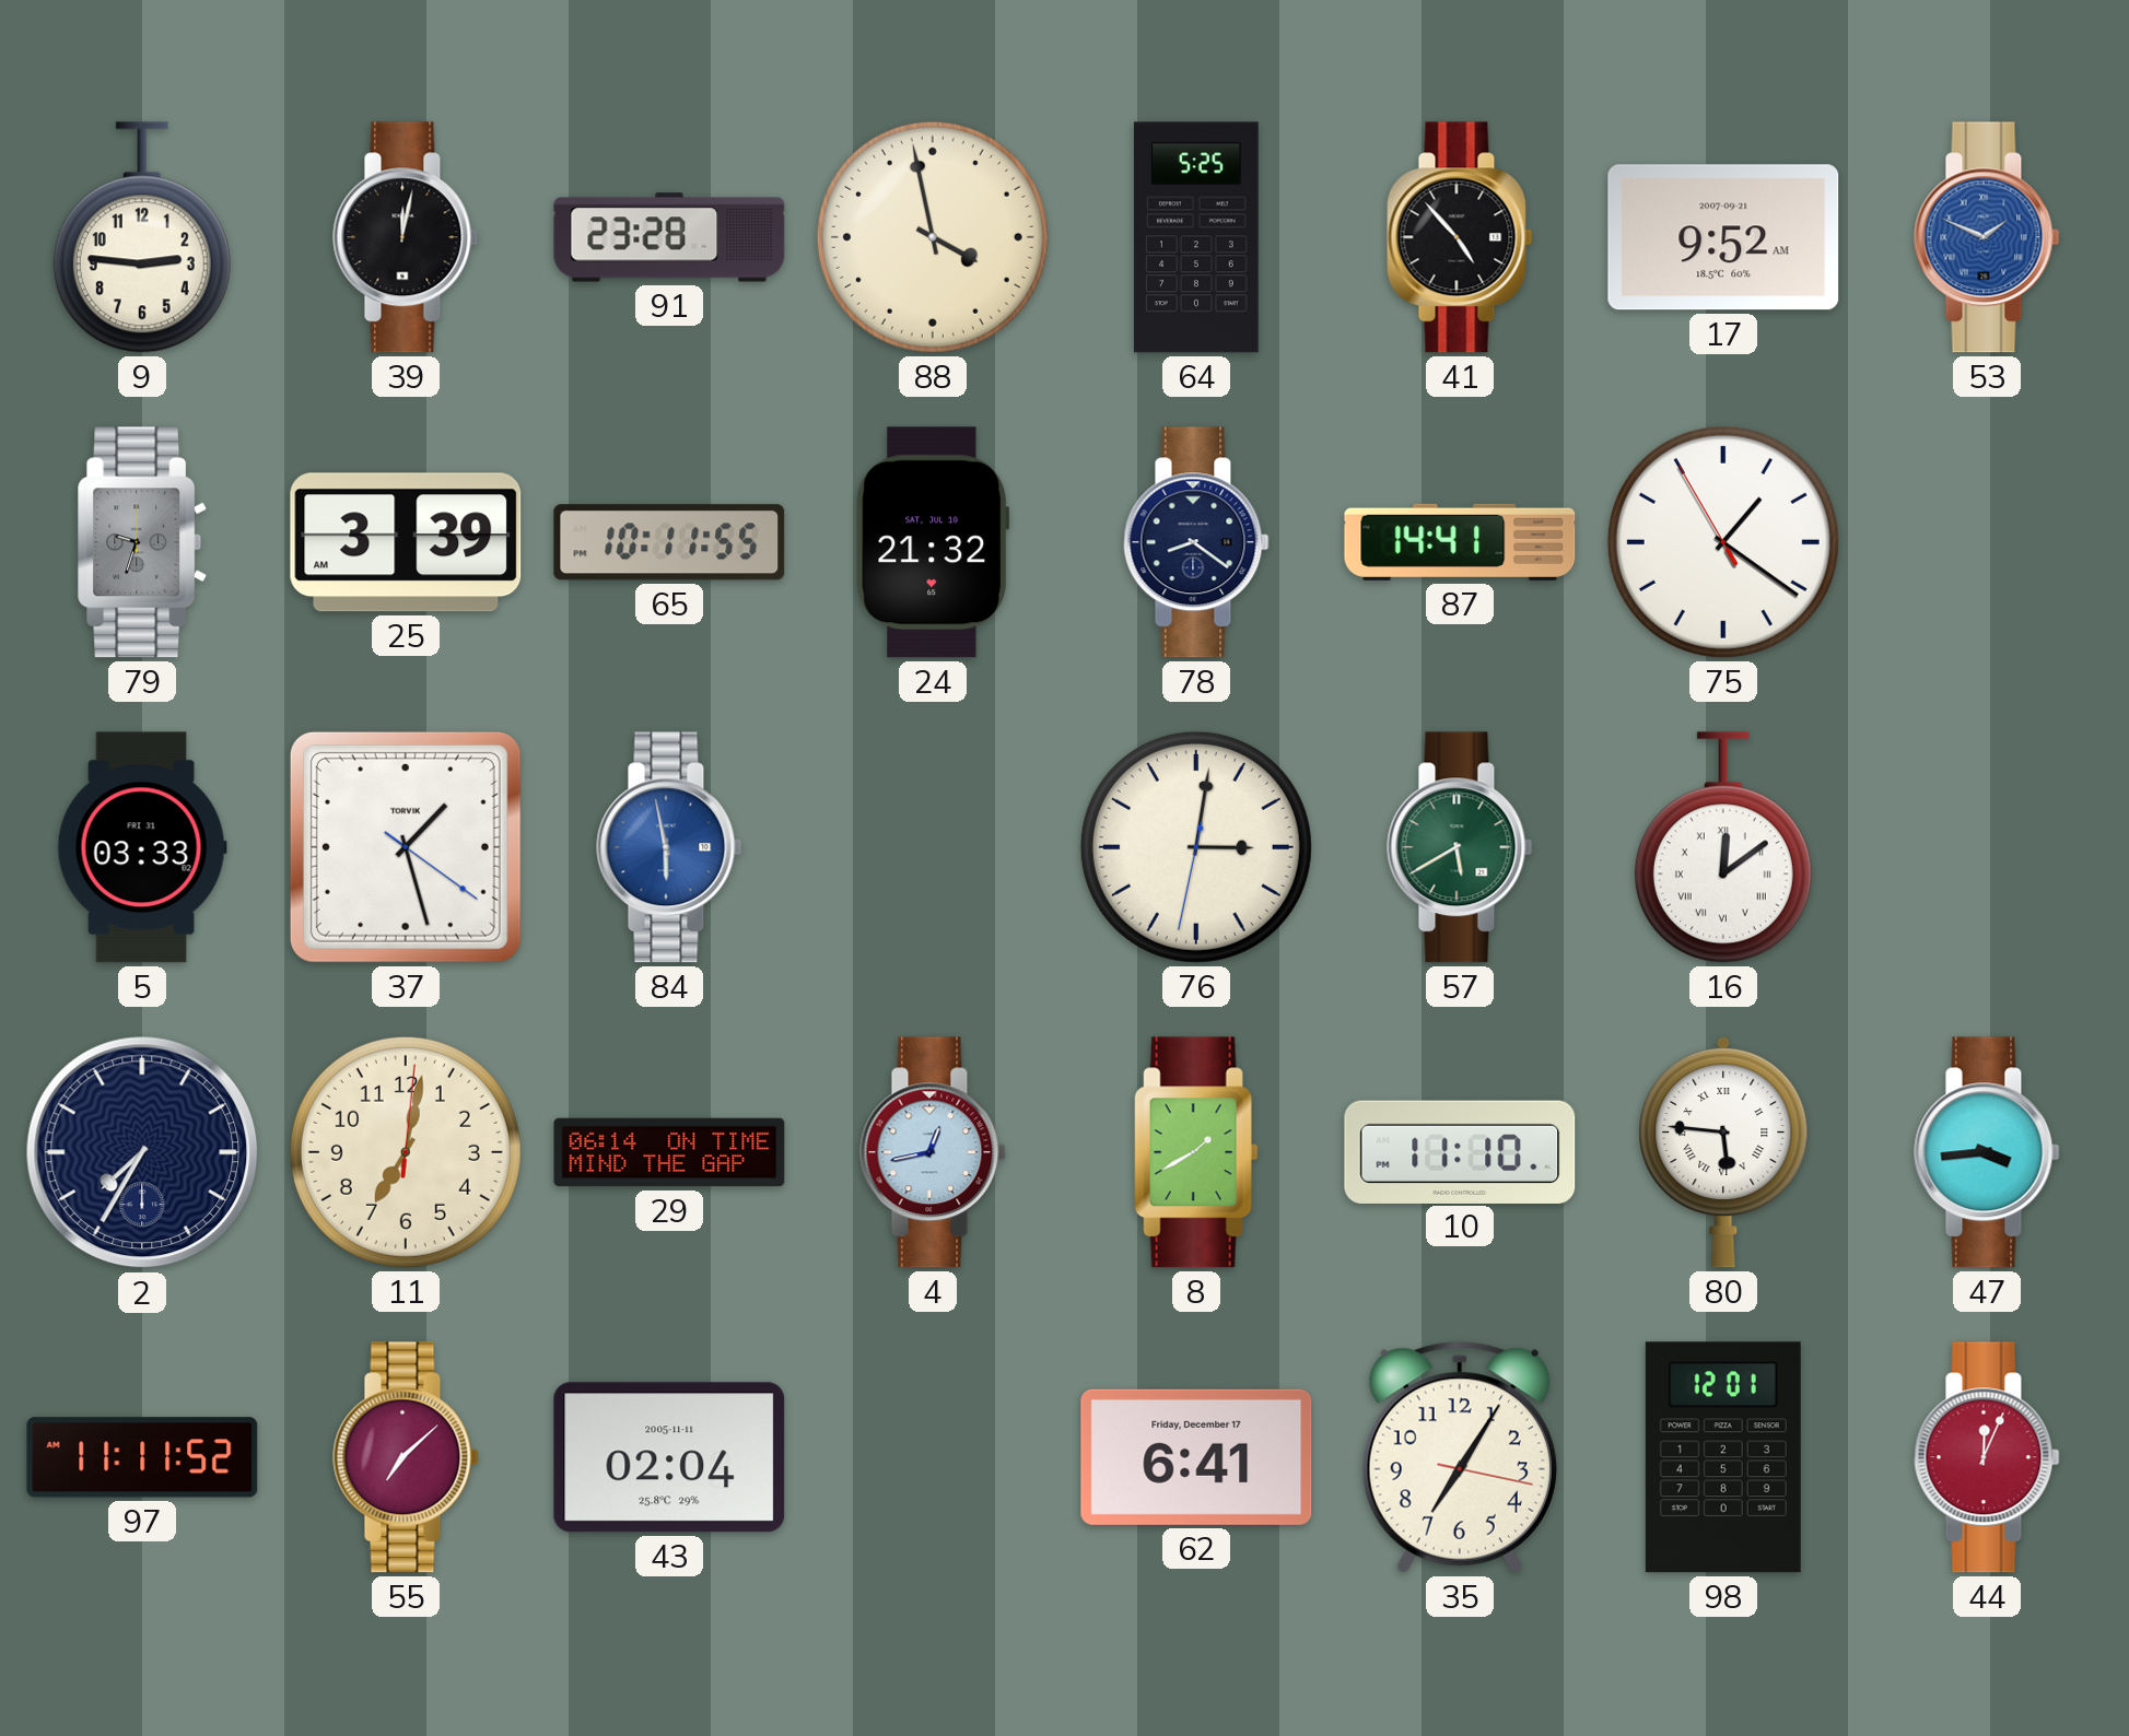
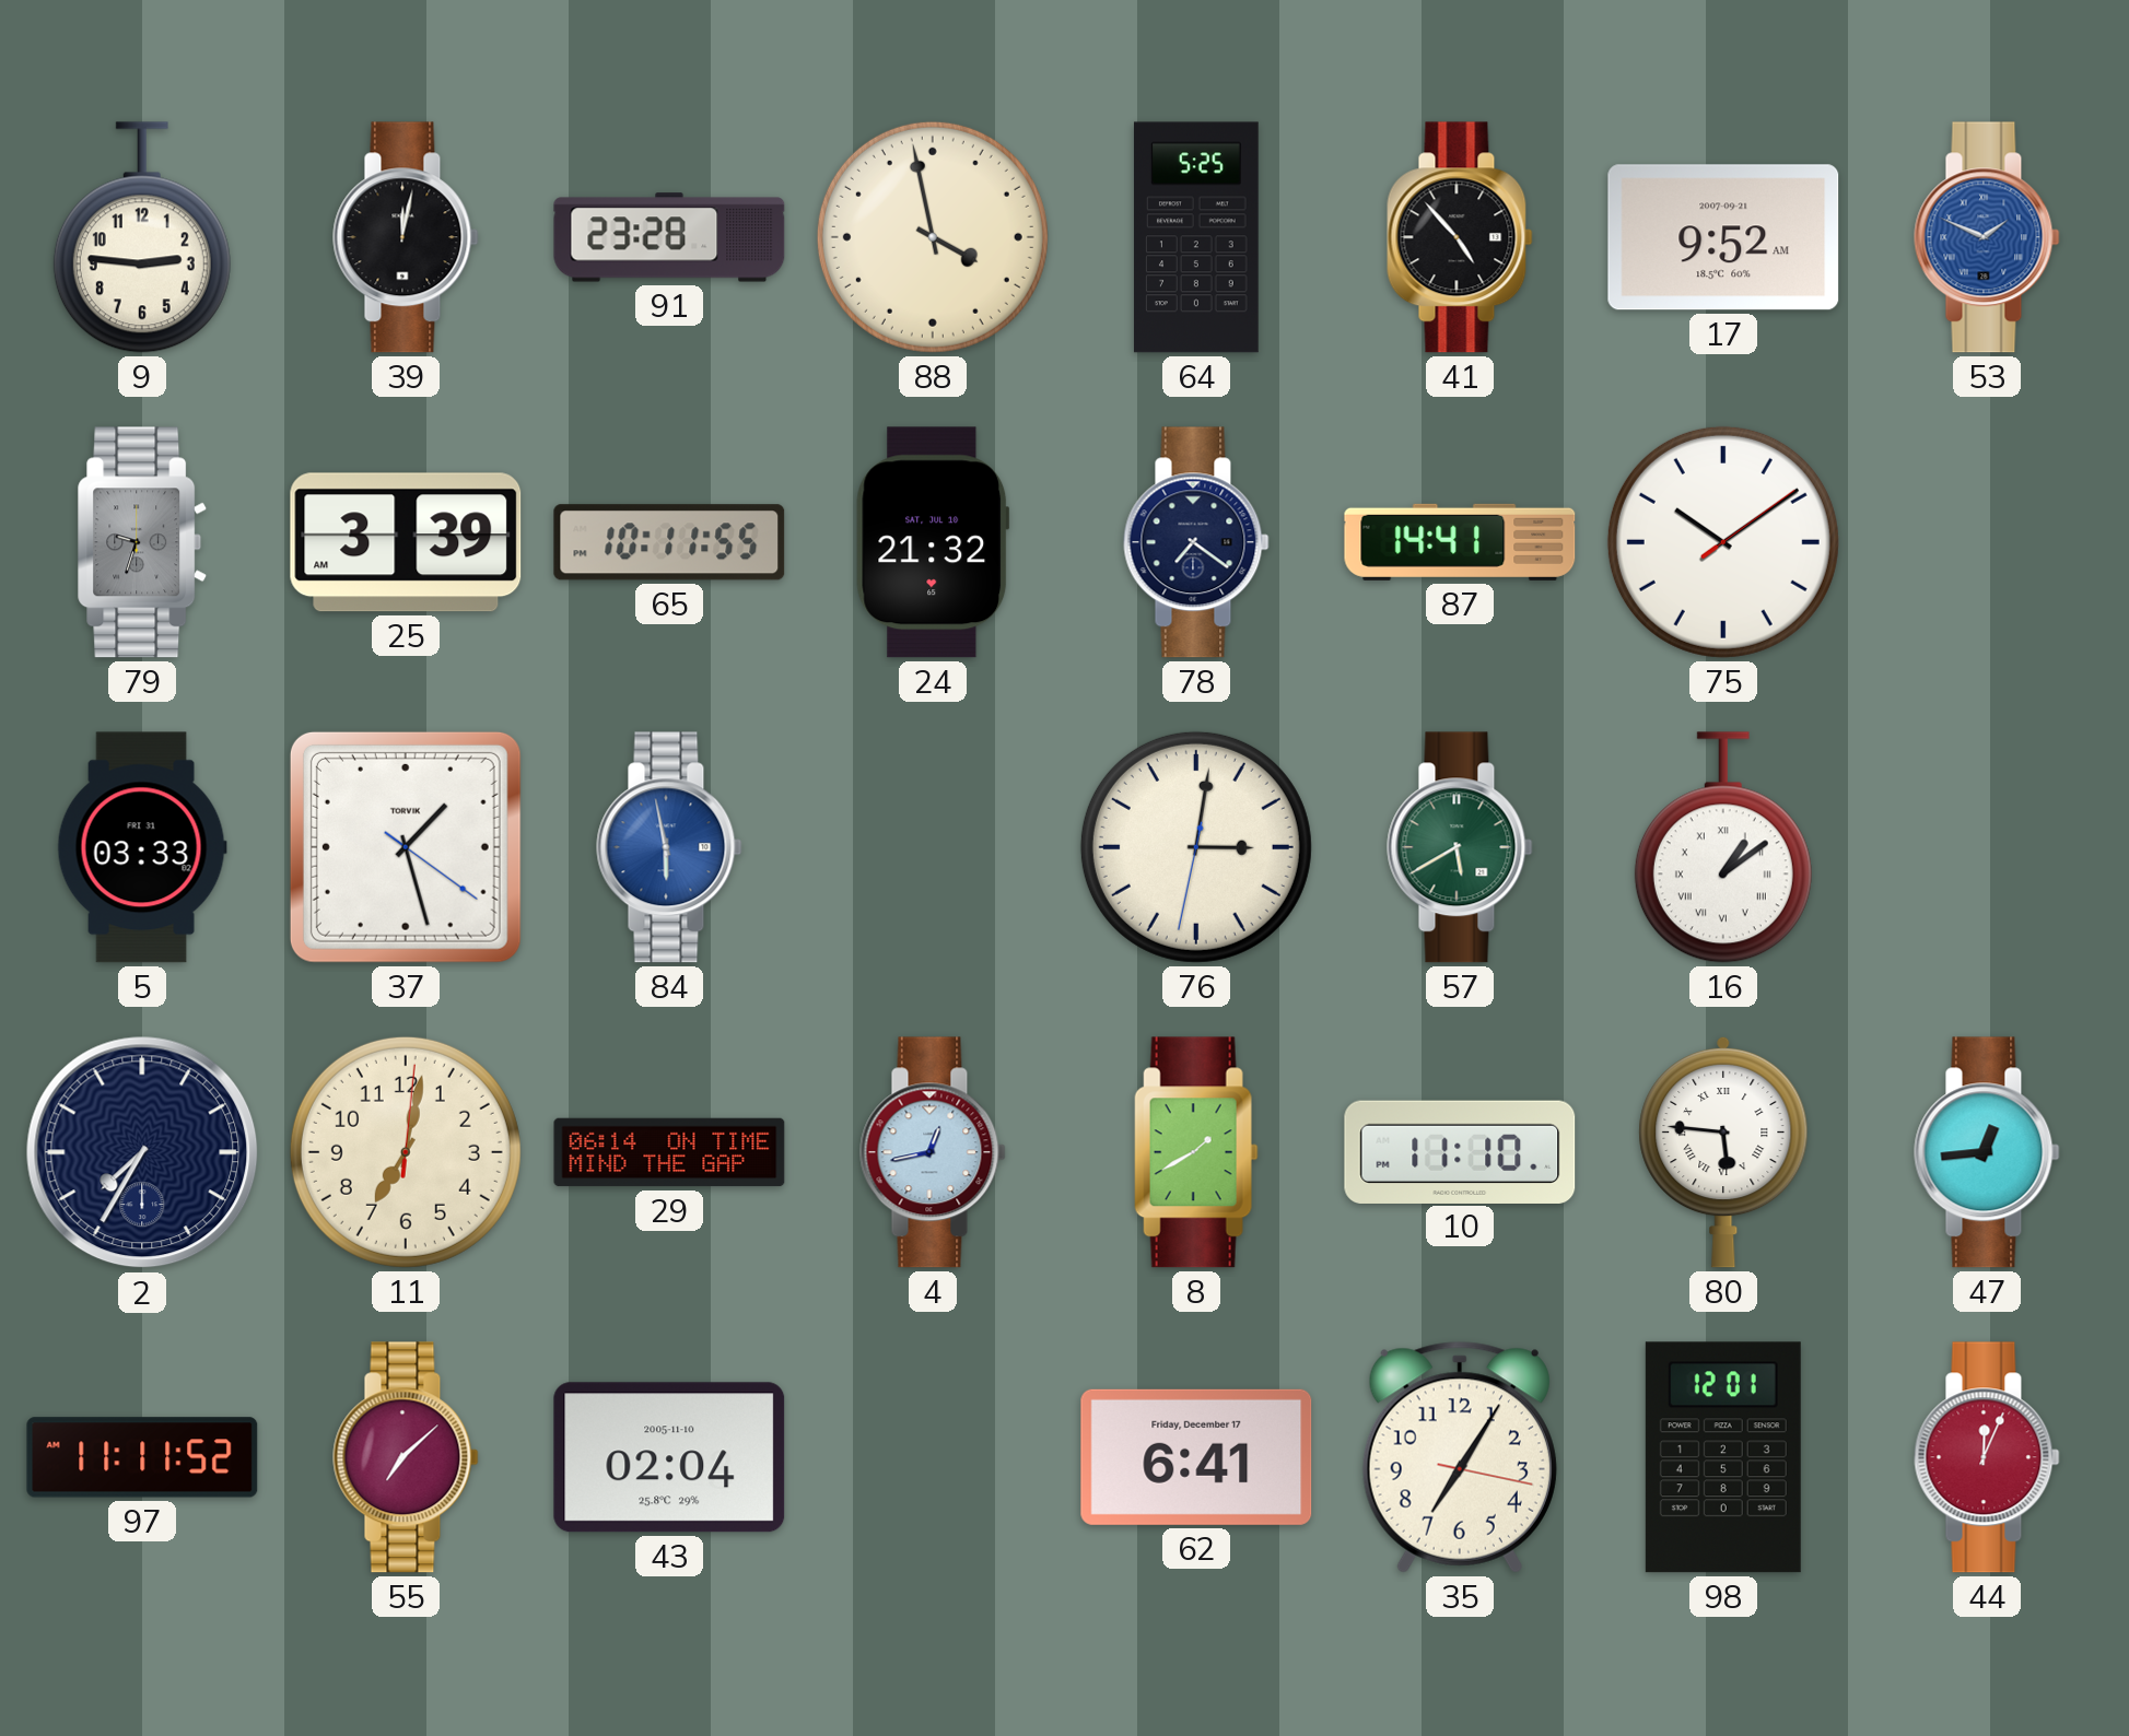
78: 8:21 -> 7:21
75: 1:20 -> 10:09
16: 12:09 -> 1:09
47: 3:44 -> 12:44
43 date: 2005-11-11 -> 2005-11-10
